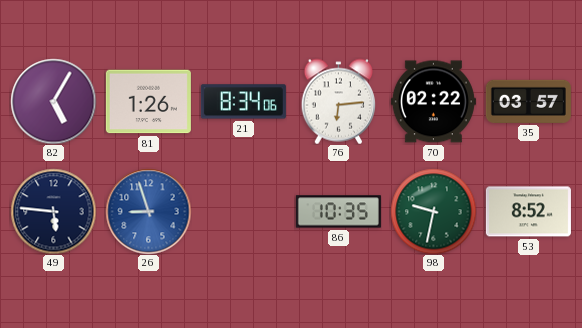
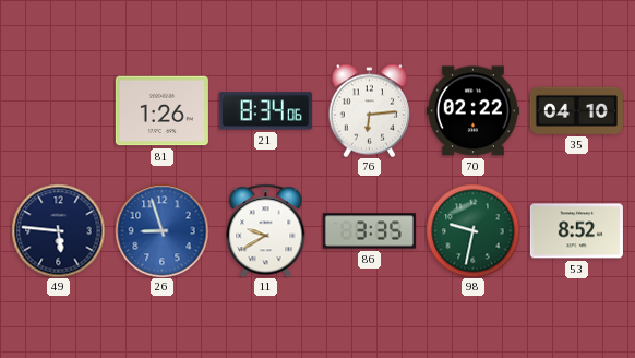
82: 5:05 -> none
35: 03:57 -> 04:10
11: none -> 9:40
86: 10:35 -> 3:35
